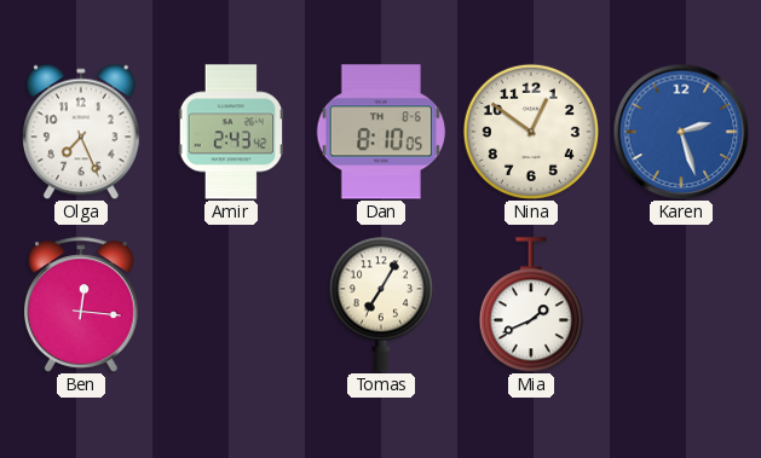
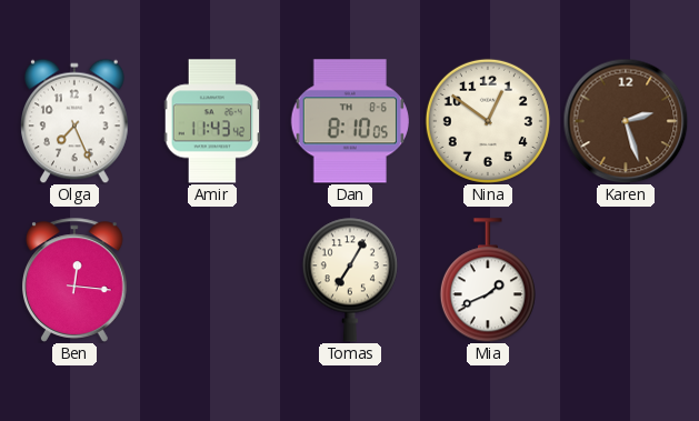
Amir: 2:43 -> 11:43
Karen dial: blue -> brown
